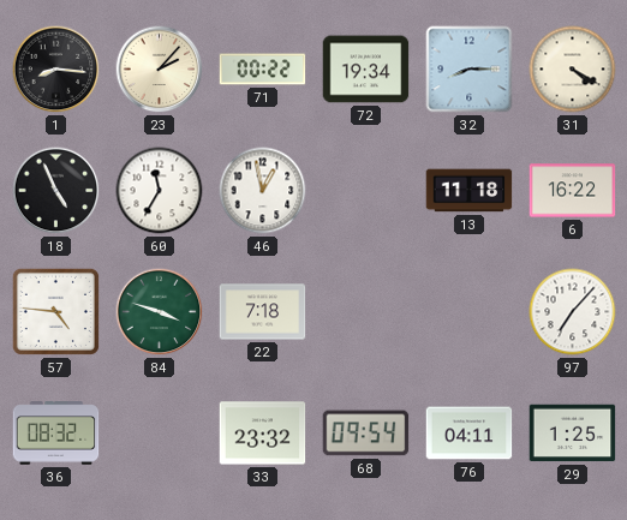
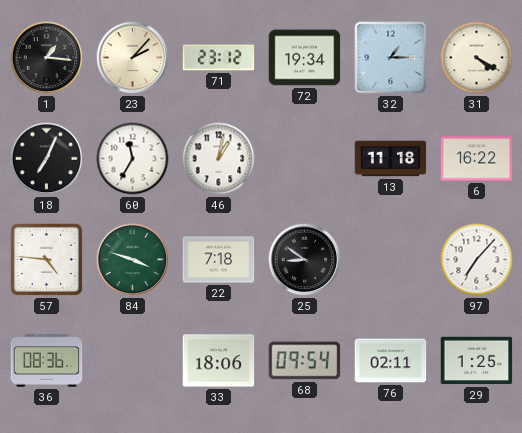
1: 8:16 -> 1:16
71: 00:22 -> 23:12
32: 8:15 -> 1:15
18: 4:56 -> 7:04
46: 12:58 -> 1:02
25: none -> 8:51
36: 08:32 -> 08:36
33: 23:32 -> 18:06
76: 04:11 -> 02:11
